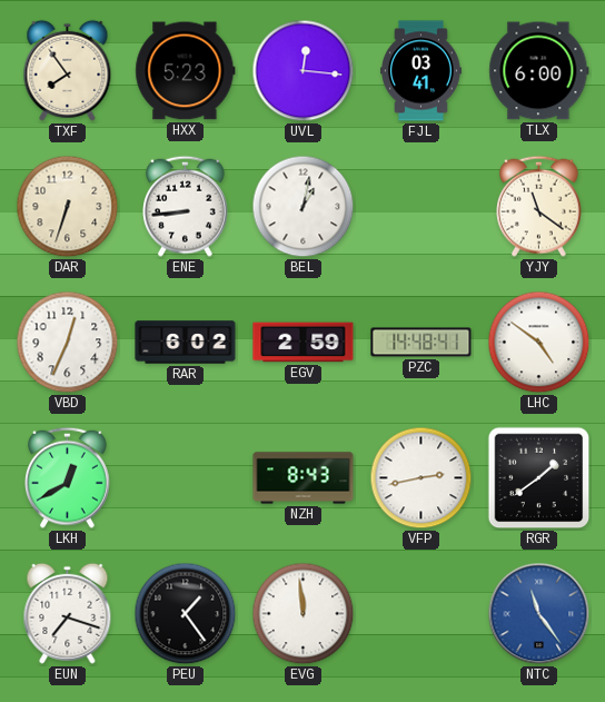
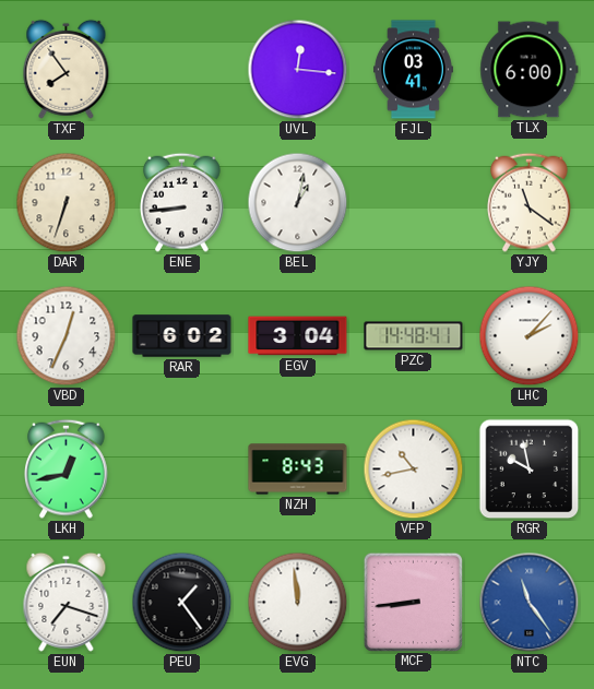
HXX: 5:23 -> none
EGV: 2:59 -> 3:04
LHC: 4:51 -> 2:07
LKH: 12:40 -> 12:43
VFP: 2:43 -> 10:43
RGR: 1:39 -> 9:58
MCF: none -> 8:44
